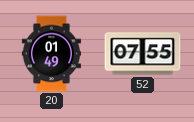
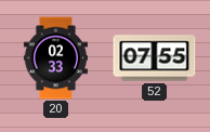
20: 01:49 -> 02:33
